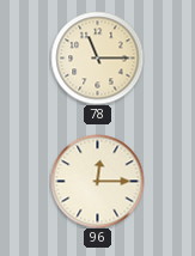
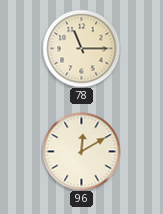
96: 12:15 -> 12:10
